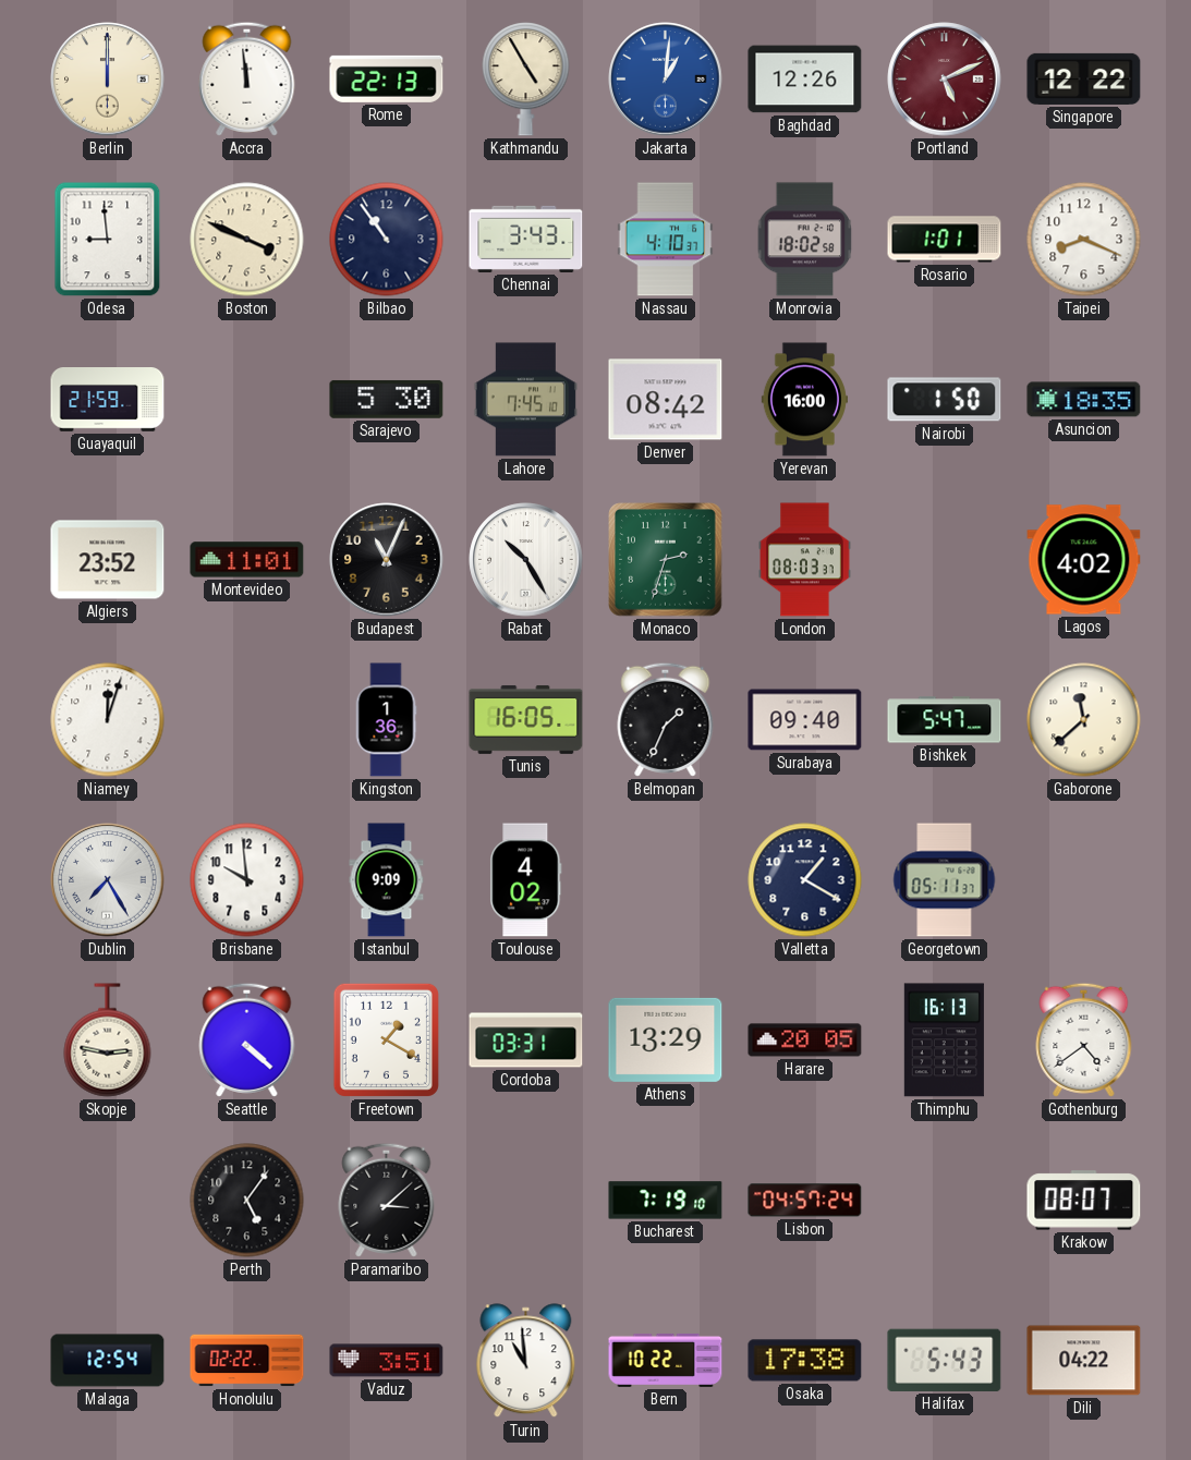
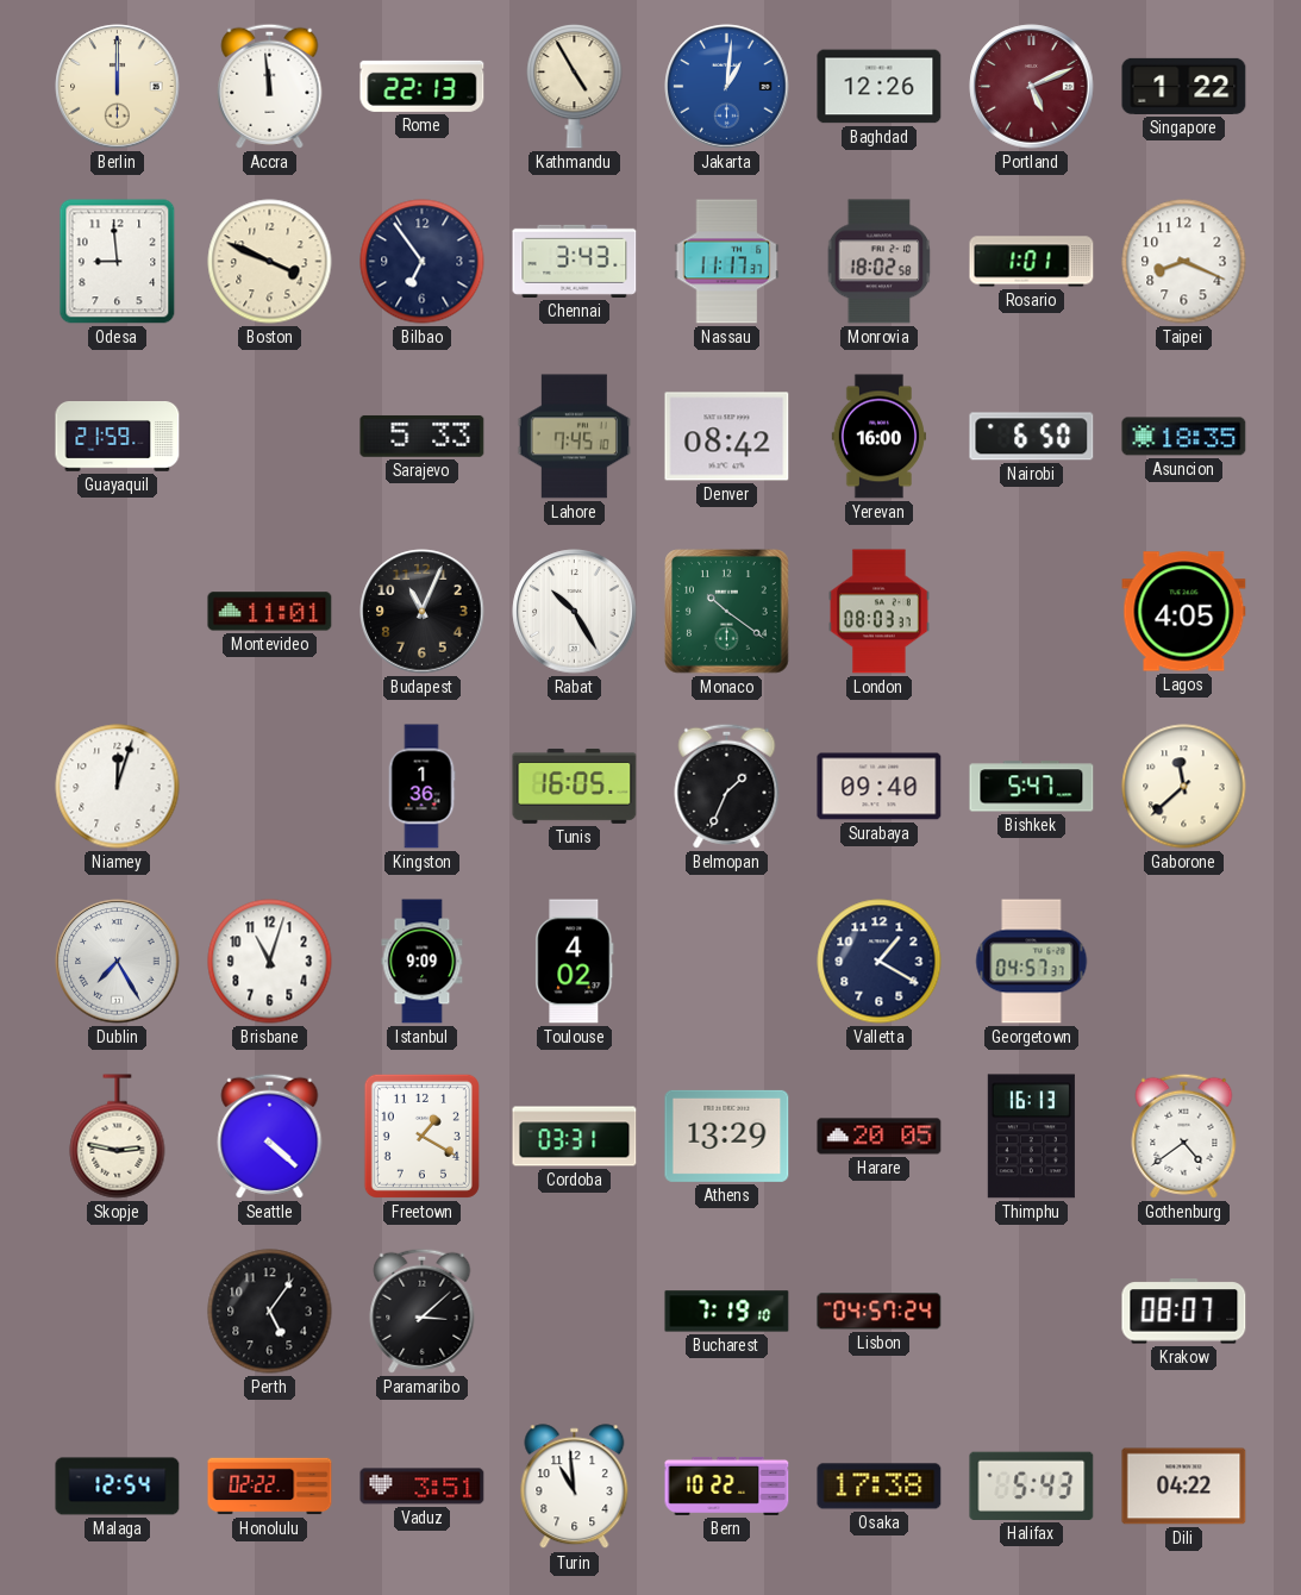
Singapore: 12:22 -> 1:22
Bilbao: 10:54 -> 6:54
Nassau: 4:10 -> 11:17
Sarajevo: 5:30 -> 5:33
Nairobi: 1:50 -> 6:50
Algiers: 23:52 -> none
Monaco: 2:33 -> 10:21
Lagos: 4:02 -> 4:05
Brisbane: 9:59 -> 11:03
Georgetown: 05:11 -> 04:57
